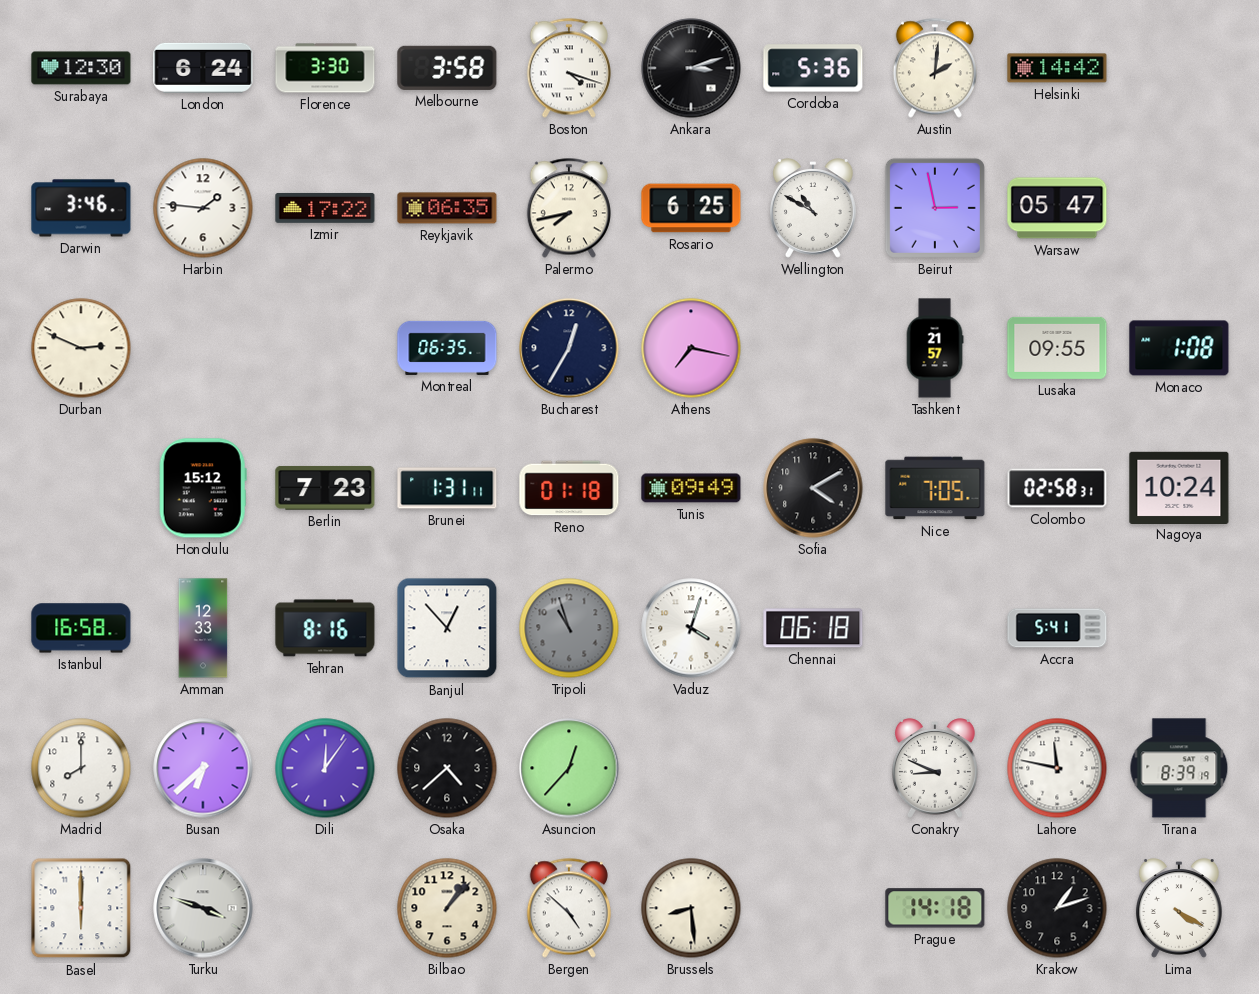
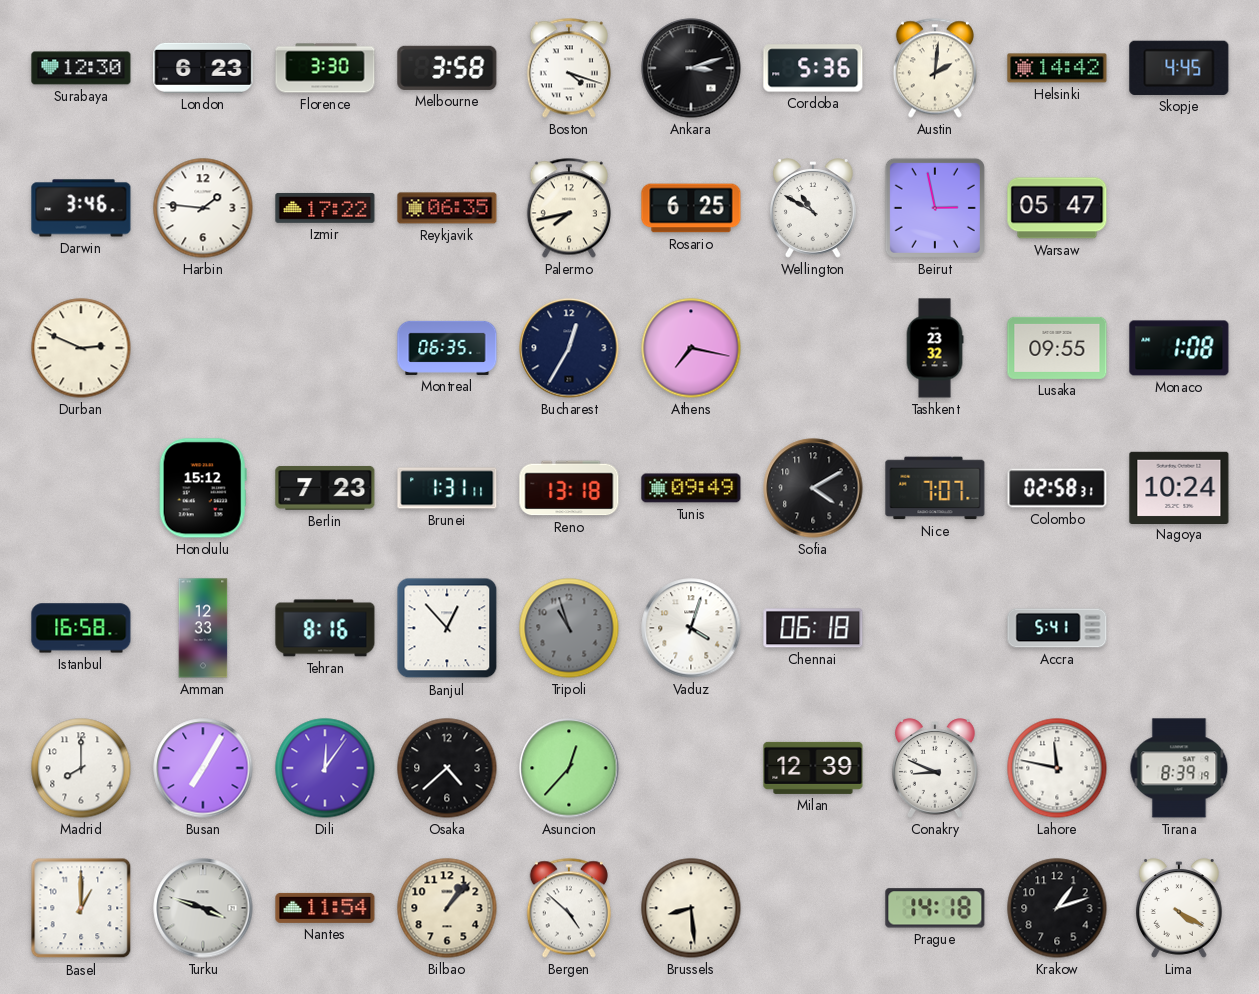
London: 6:24 -> 6:23
Skopje: none -> 4:45
Tashkent: 21:57 -> 23:32
Reno: 01:18 -> 13:18
Nice: 7:05 -> 7:07
Busan: 6:38 -> 7:05
Milan: none -> 12:39
Basel: 6:00 -> 1:00
Nantes: none -> 11:54
